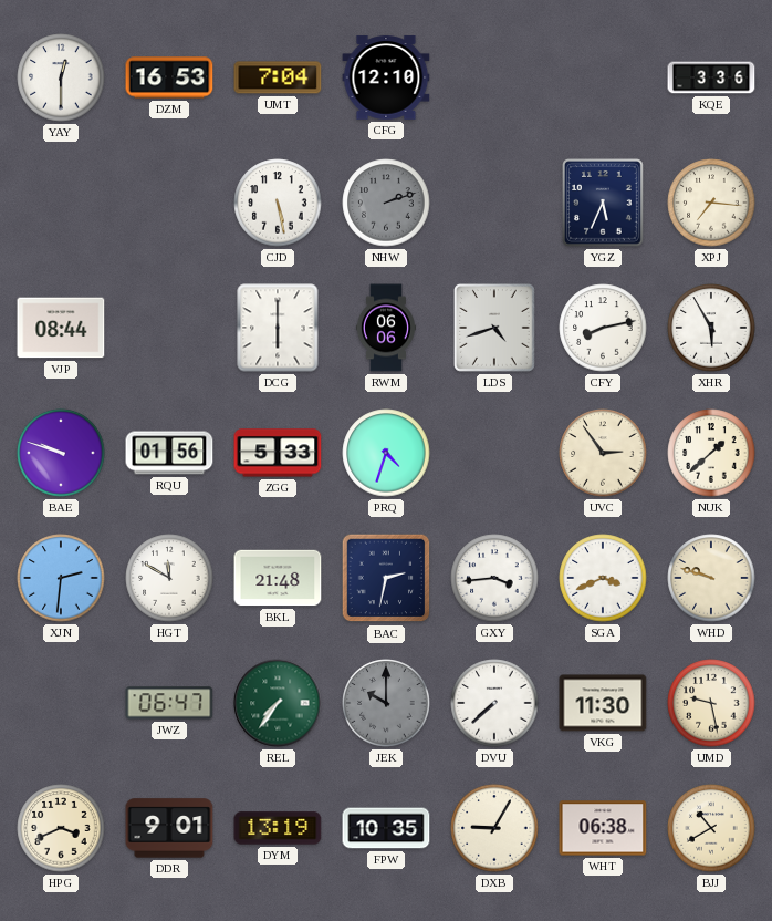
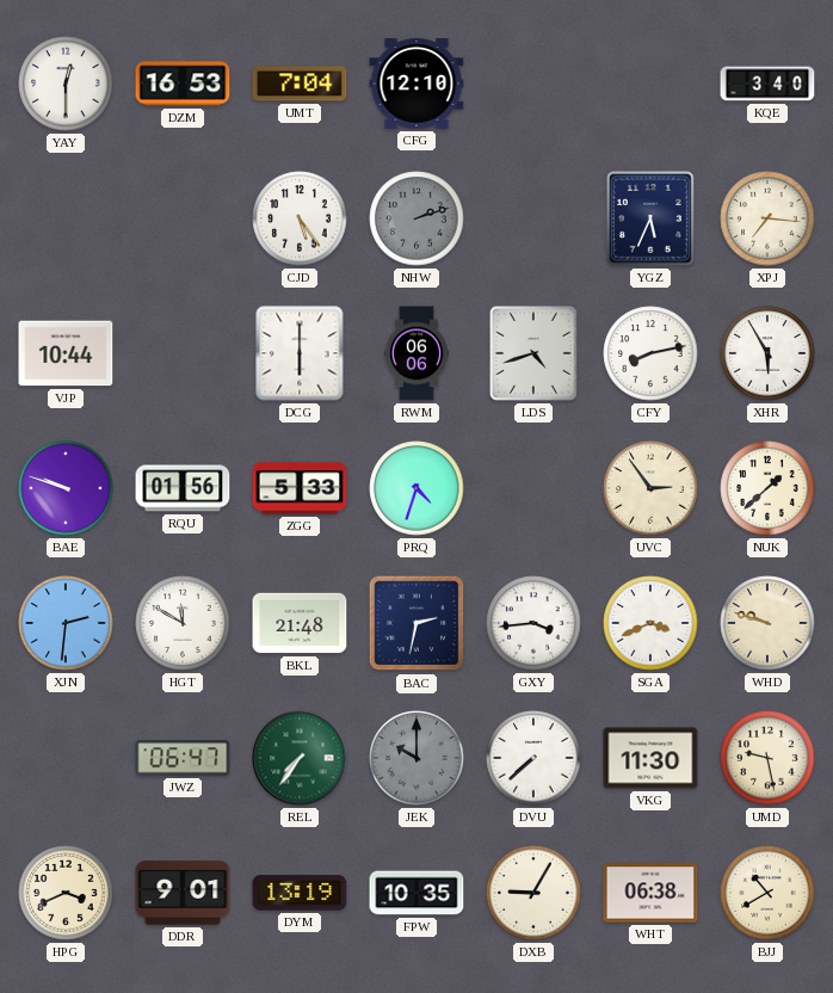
KQE: 3:36 -> 3:40
CJD: 5:28 -> 5:24
VJP: 08:44 -> 10:44
